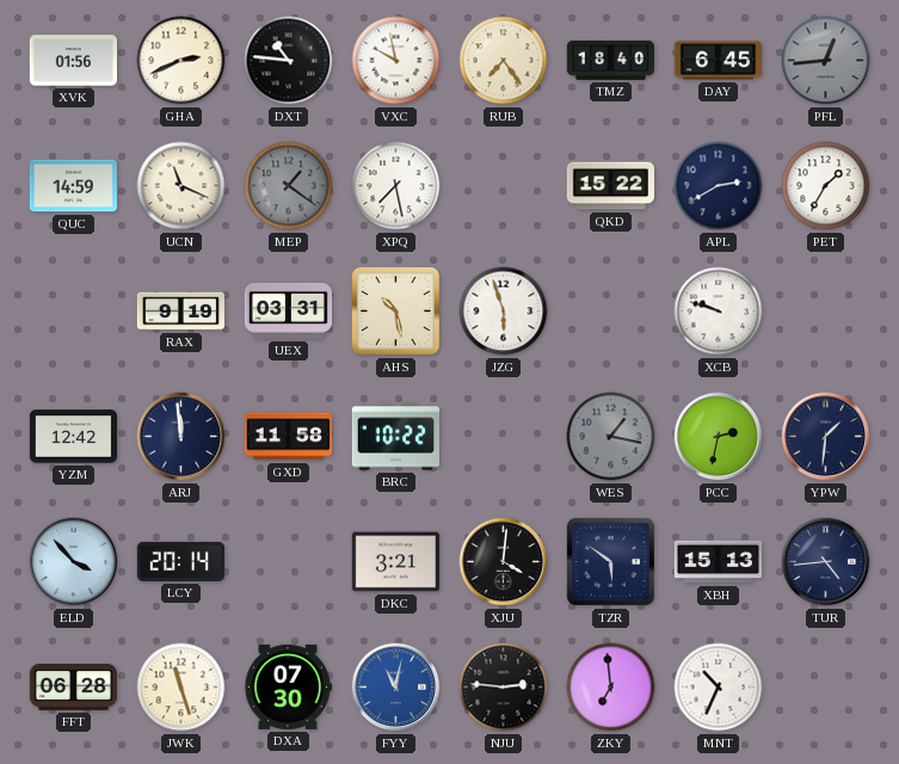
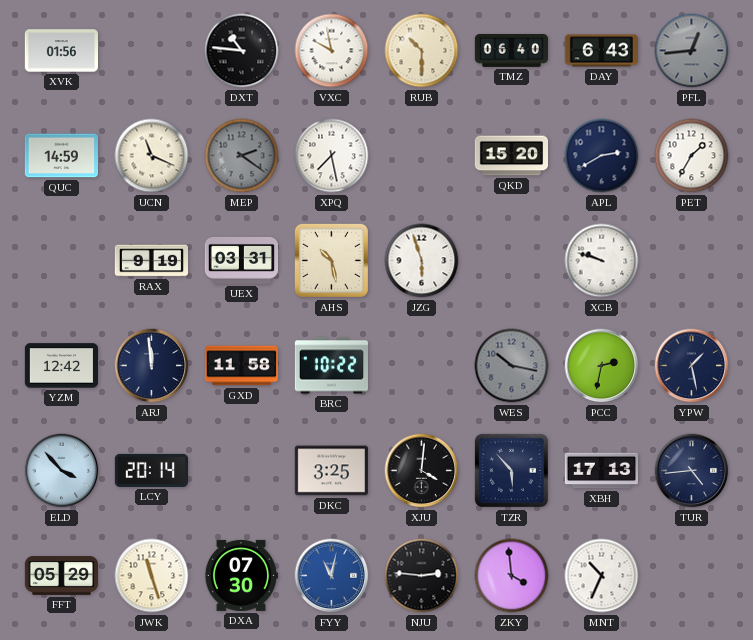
GHA: 2:41 -> none
RUB: 7:24 -> 10:30
TMZ: 18:40 -> 06:40
DAY: 6:45 -> 6:43
MEP: 1:21 -> 2:21
QKD: 15:22 -> 15:20
WES: 1:17 -> 10:17
YPW: 1:31 -> 1:28
DKC: 3:21 -> 3:25
TZR: 5:51 -> 5:53
XBH: 15:13 -> 17:13
FFT: 06:28 -> 05:29
ZKY: 6:59 -> 3:59
